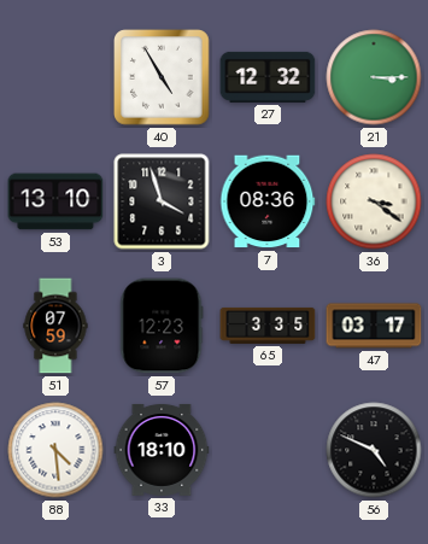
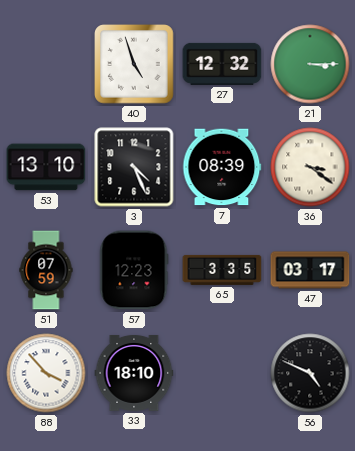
40: 4:55 -> 4:57
3: 3:57 -> 4:26
7: 08:36 -> 08:39
88: 4:29 -> 3:53
